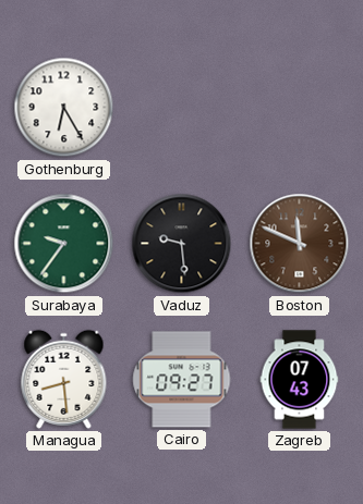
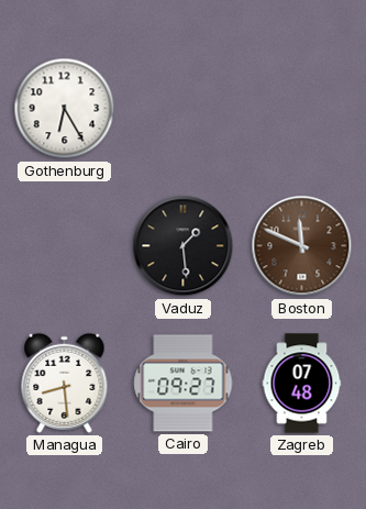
Surabaya: 9:36 -> none
Vaduz: 9:29 -> 1:29
Zagreb: 07:43 -> 07:48
